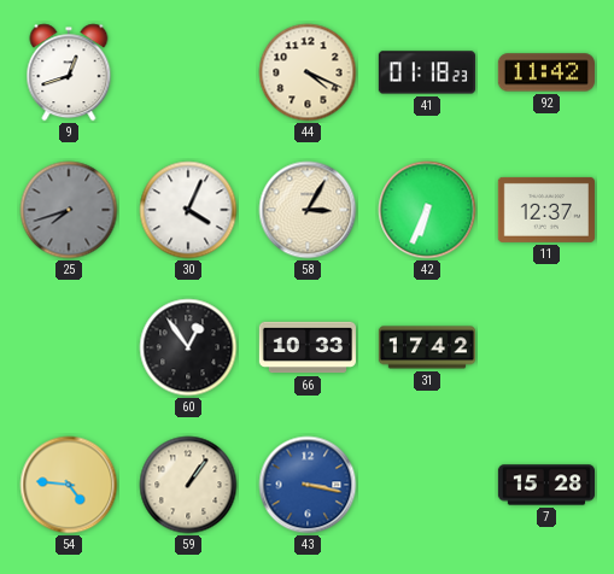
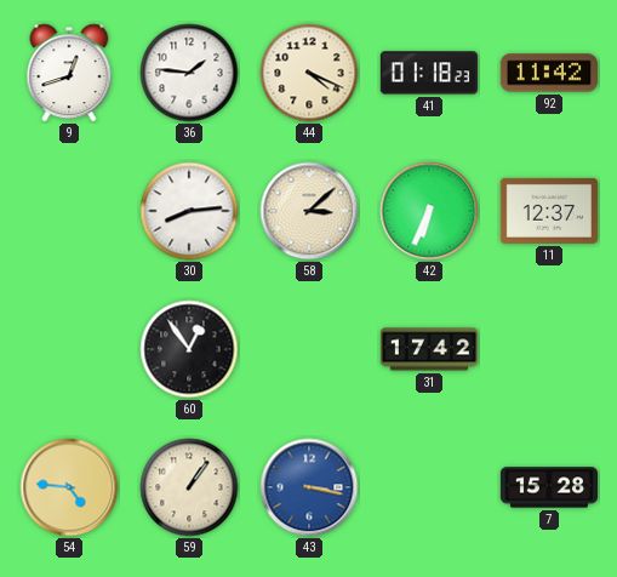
36: none -> 1:46
25: 7:42 -> none
30: 4:04 -> 8:14
58: 3:05 -> 3:08
66: 10:33 -> none
